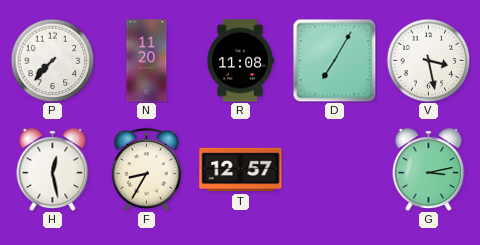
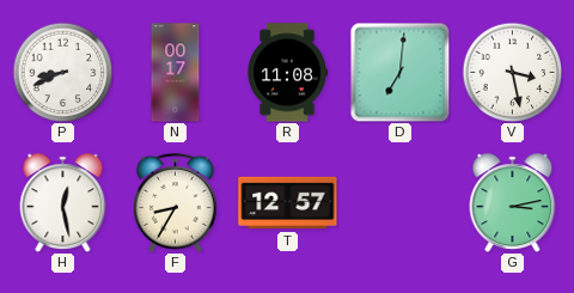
P: 7:37 -> 8:41
N: 11:20 -> 00:17
D: 7:05 -> 7:01
